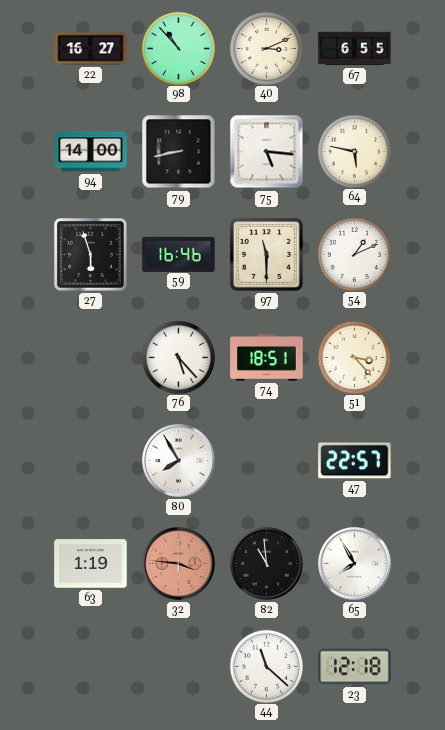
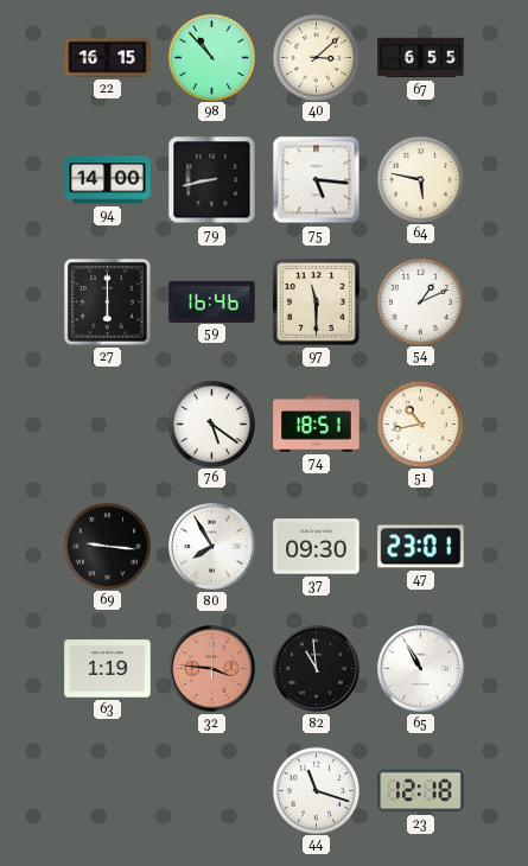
22: 16:27 -> 16:15
40: 3:11 -> 3:08
27: 5:57 -> 6:00
76: 5:23 -> 5:21
51: 3:23 -> 10:43
69: none -> 9:16
37: none -> 09:30
47: 22:57 -> 23:01
65: 7:55 -> 10:55
44: 11:22 -> 11:18
